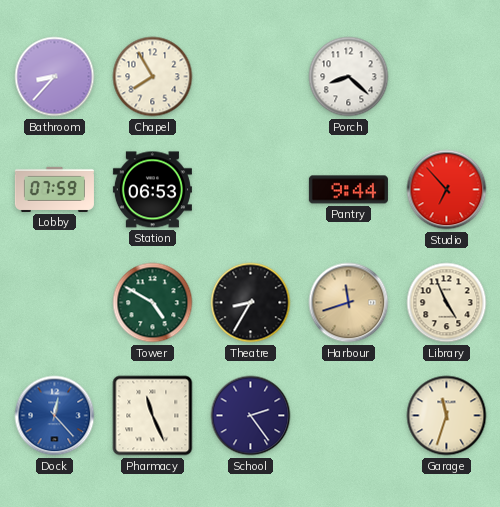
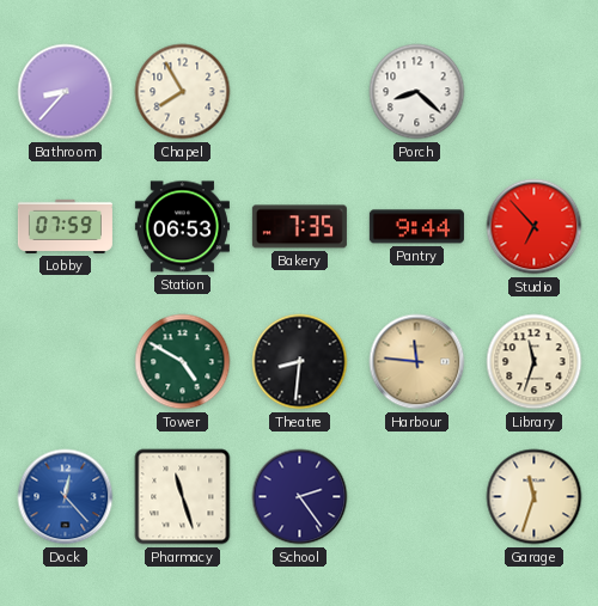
Bakery: none -> 7:35
Theatre: 8:35 -> 8:31
Harbour: 11:42 -> 11:46
Library: 4:56 -> 11:33
Pharmacy: 11:26 -> 11:27
